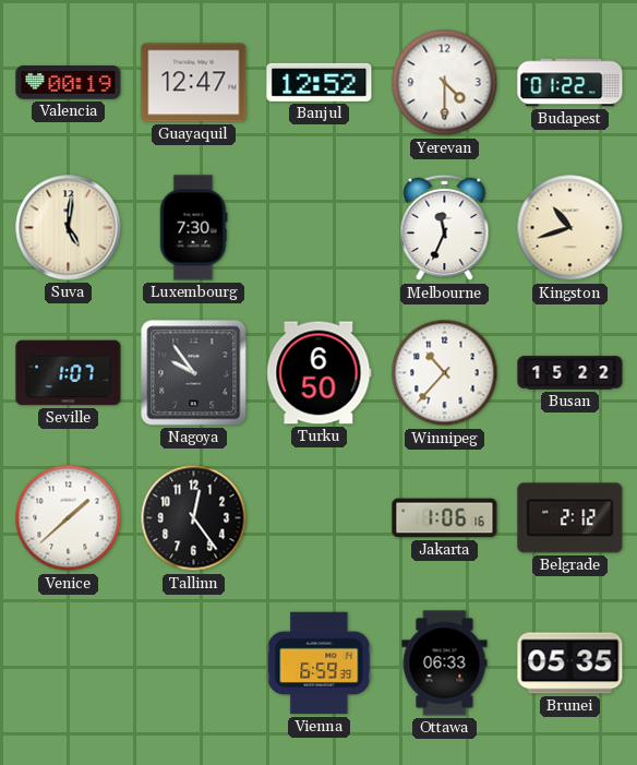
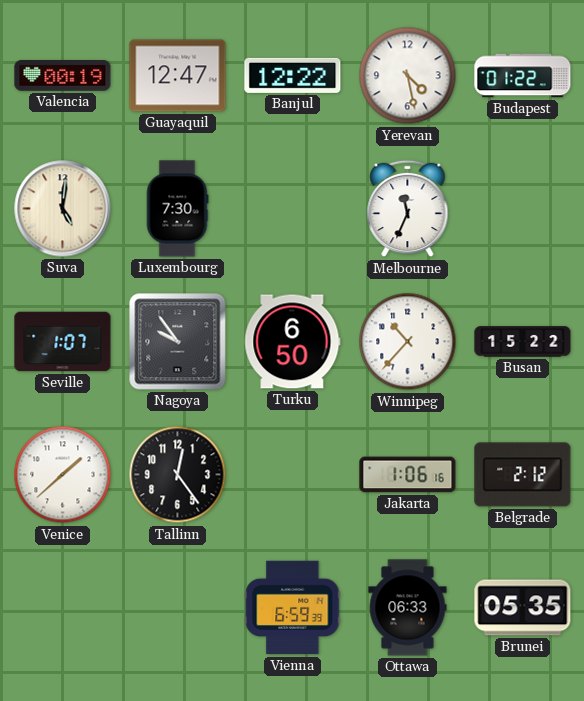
Banjul: 12:52 -> 12:22
Yerevan: 4:30 -> 4:28
Kingston: 10:42 -> none
